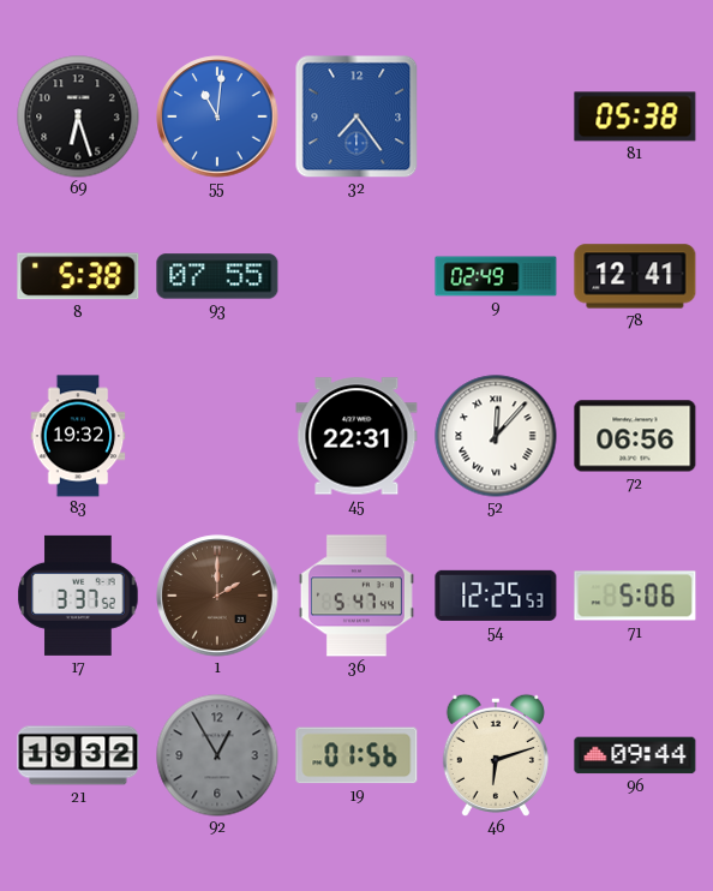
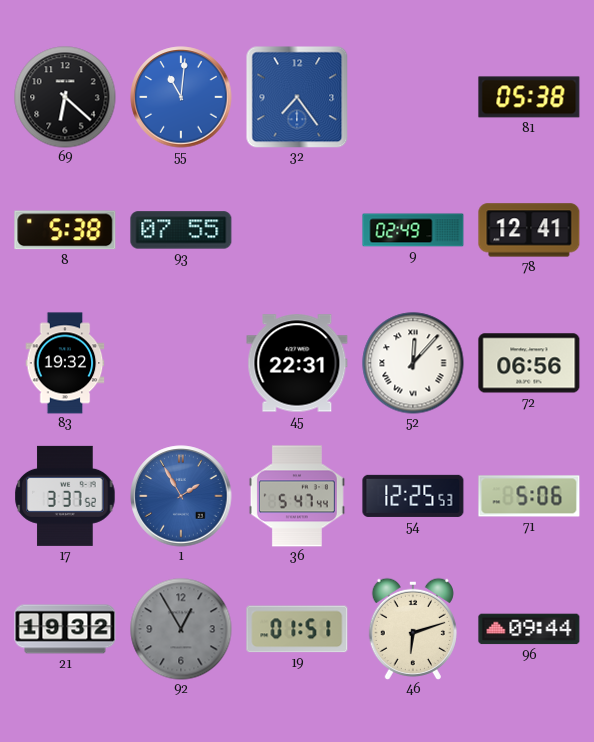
69: 6:27 -> 6:22
1: 2:00 -> 1:55
1 dial: brown -> blue
19: 01:56 -> 01:51
